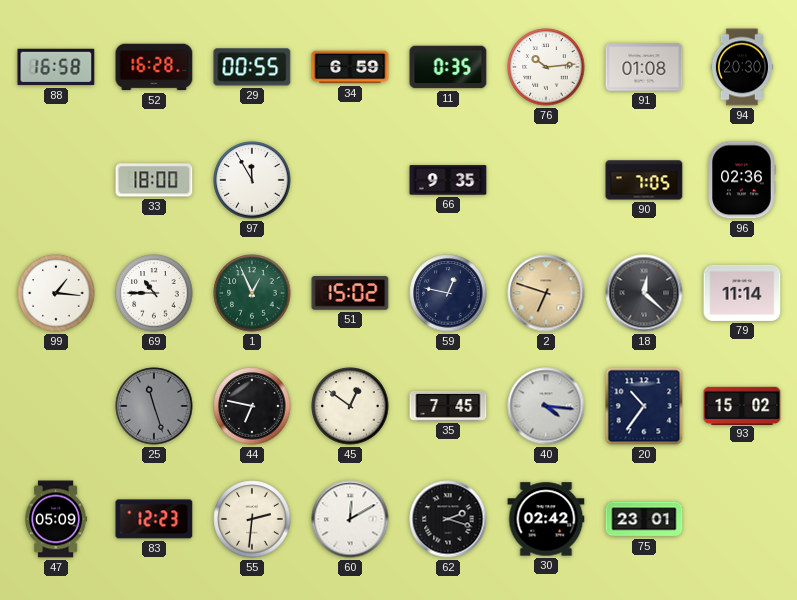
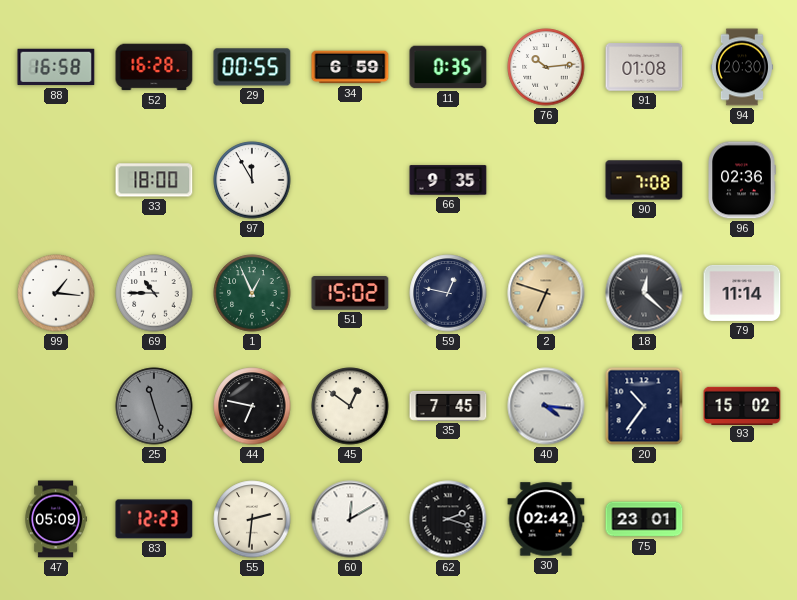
90: 7:05 -> 7:08
